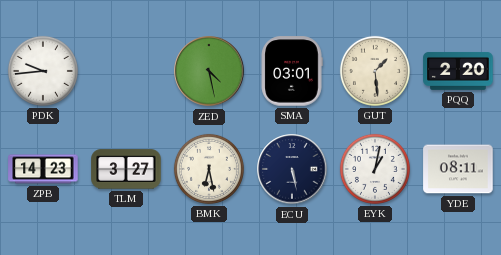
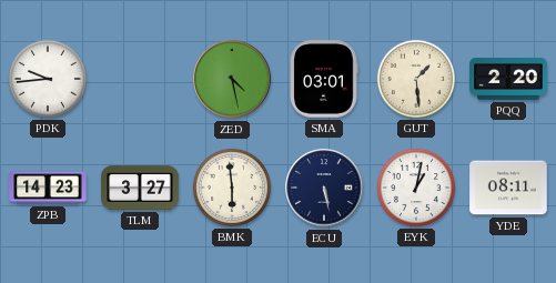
BMK: 6:28 -> 5:59
